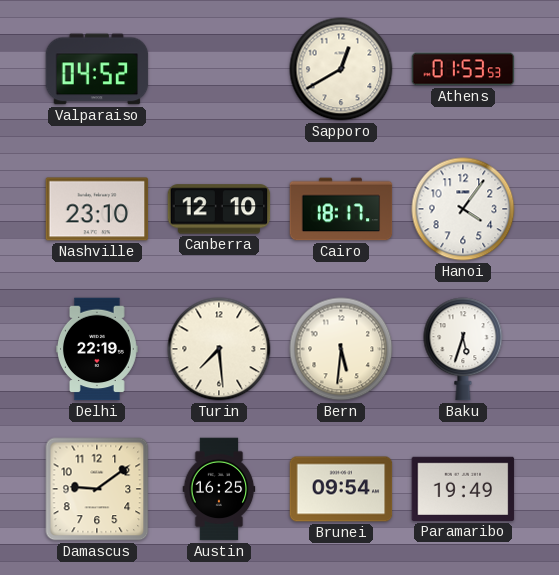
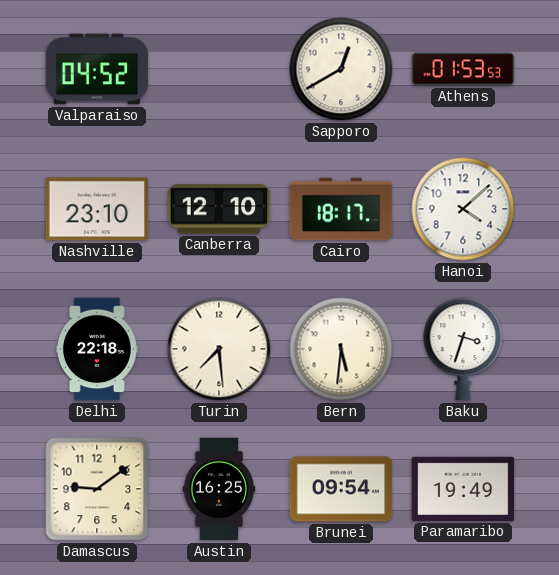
Hanoi: 4:06 -> 4:08
Delhi: 22:19 -> 22:18
Baku: 5:33 -> 3:33
